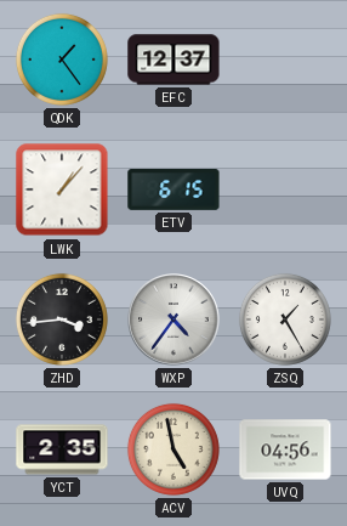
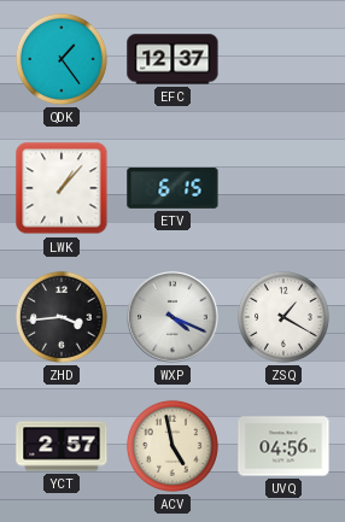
WXP: 4:36 -> 4:19
ZSQ: 1:25 -> 1:20
YCT: 2:35 -> 2:57
